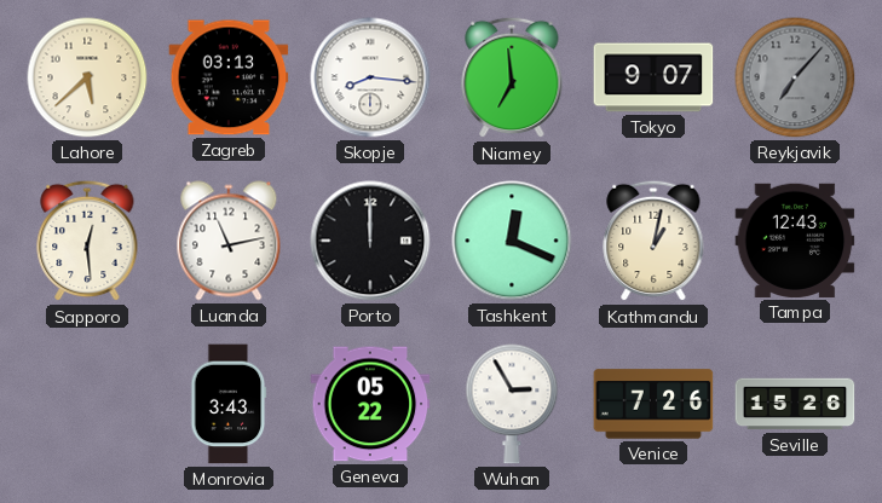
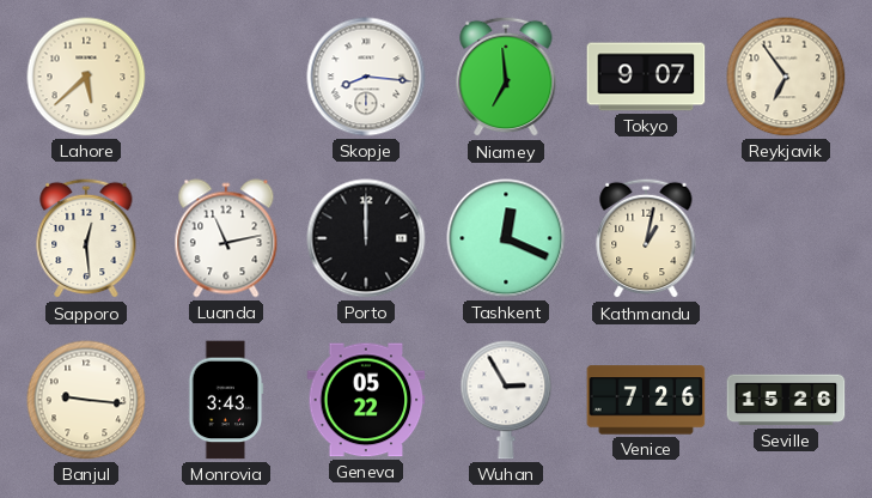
Zagreb: 03:13 -> none
Reykjavik: 7:07 -> 6:54
Reykjavik dial: grey -> cream
Tampa: 12:43 -> none
Banjul: none -> 9:16
